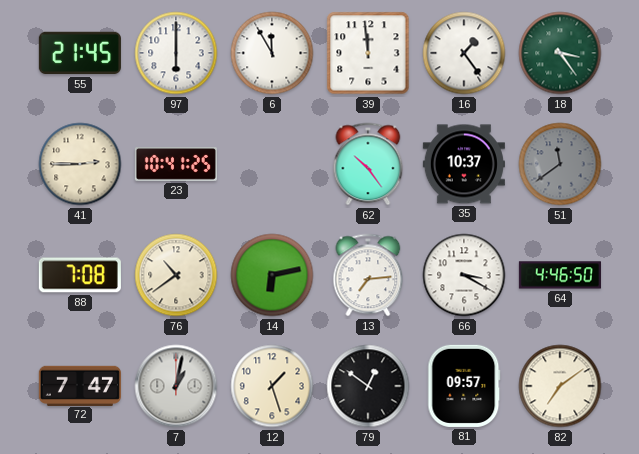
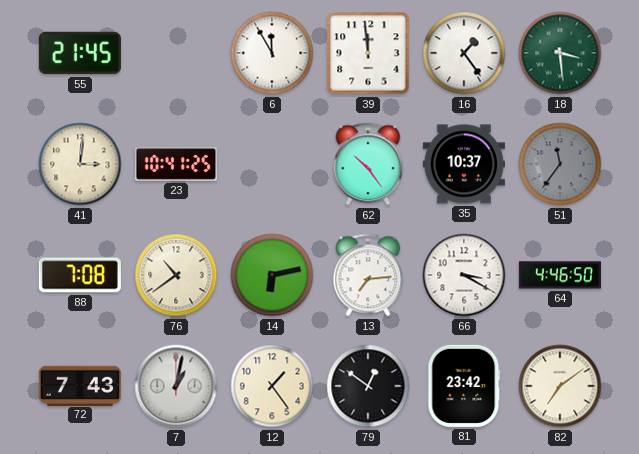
97: 6:00 -> none
18: 3:24 -> 3:29
41: 2:45 -> 3:01
51: 11:39 -> 11:36
72: 7:47 -> 7:43
12: 1:27 -> 1:24
81: 09:57 -> 23:42
